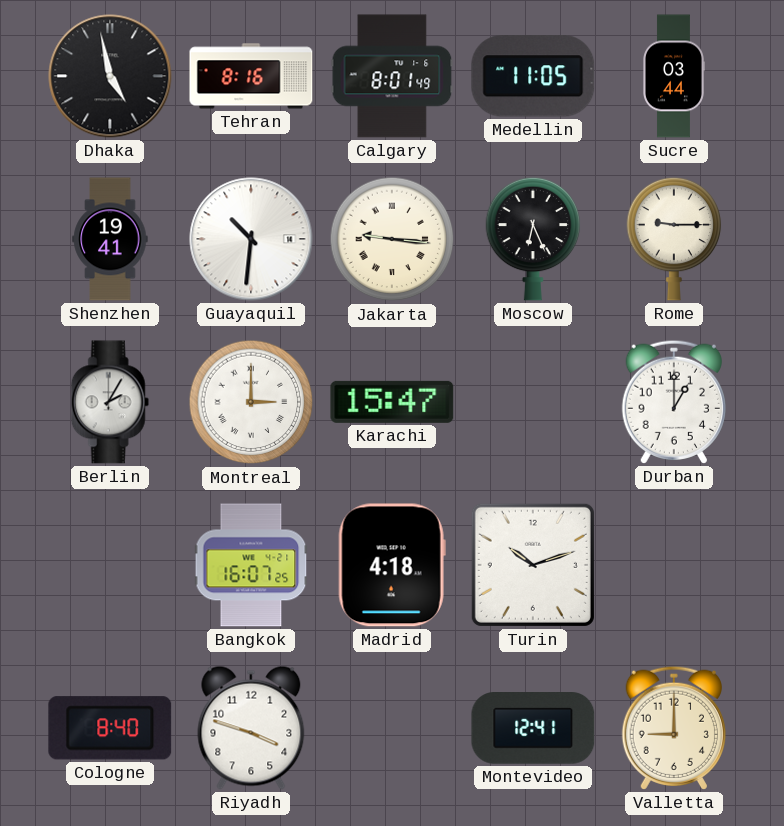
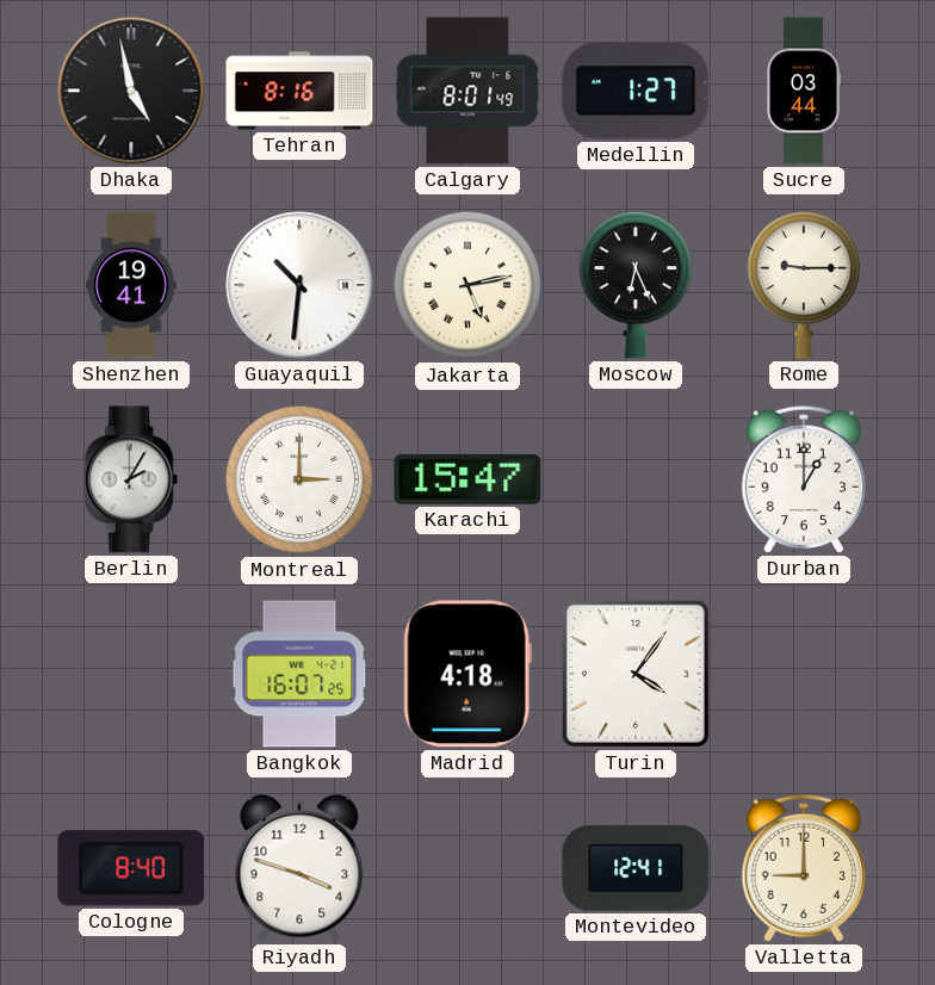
Medellin: 11:05 -> 1:27
Jakarta: 9:16 -> 5:13
Turin: 10:12 -> 4:06
